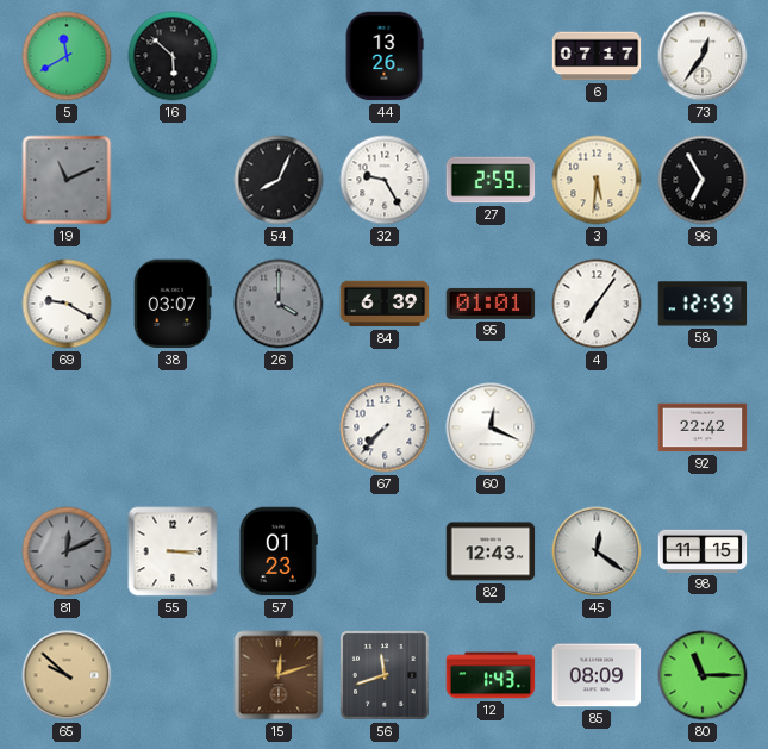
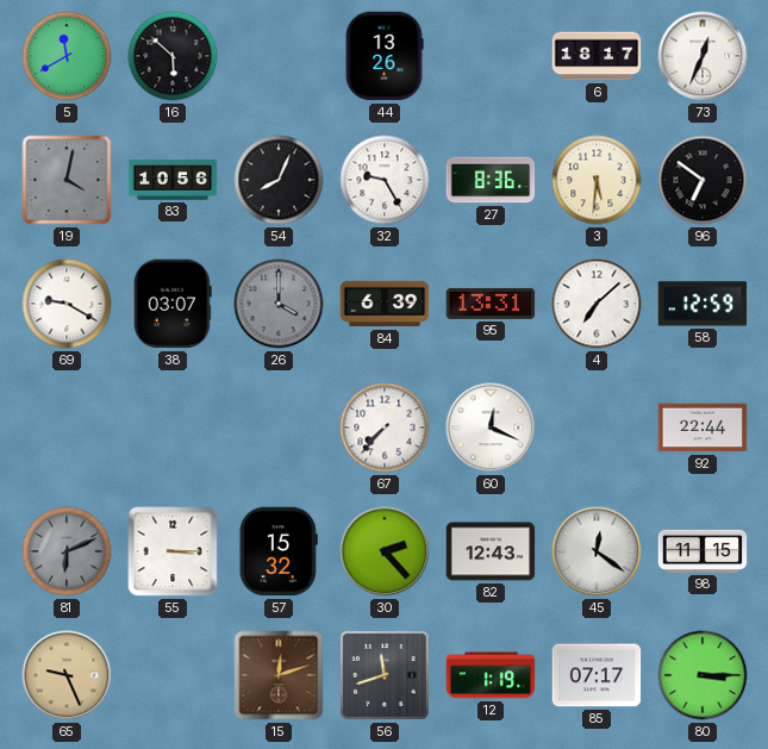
6: 07:17 -> 18:17
73: 12:36 -> 12:34
19: 11:11 -> 4:02
83: none -> 10:56
27: 2:59 -> 8:36
96: 6:55 -> 6:51
95: 01:01 -> 13:31
4: 7:06 -> 7:08
92: 22:42 -> 22:44
81: 12:11 -> 6:11
57: 01:23 -> 15:32
30: none -> 2:23
65: 9:52 -> 9:26
12: 1:43 -> 1:19
85: 08:09 -> 07:17
80: 11:15 -> 3:15
